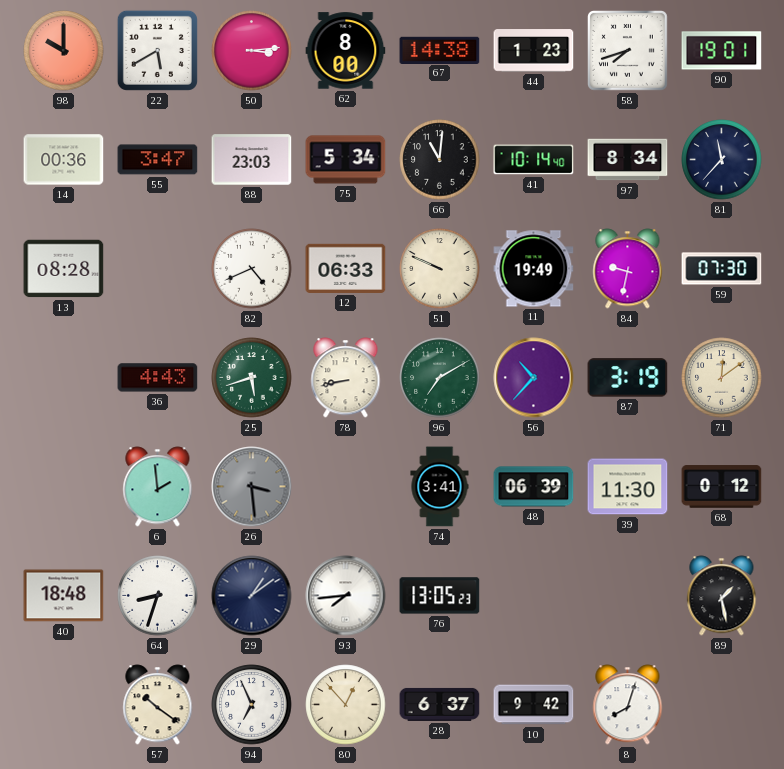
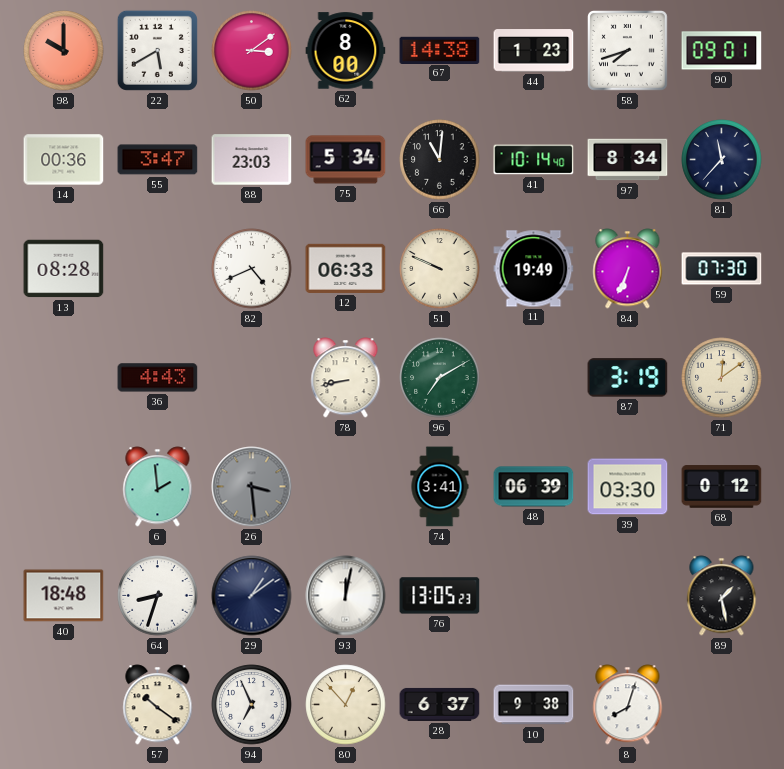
50: 3:14 -> 3:09
90: 19:01 -> 09:01
84: 9:32 -> 6:34
25: 5:42 -> none
56: 10:37 -> none
39: 11:30 -> 03:30
93: 7:44 -> 12:02
10: 9:42 -> 9:38
